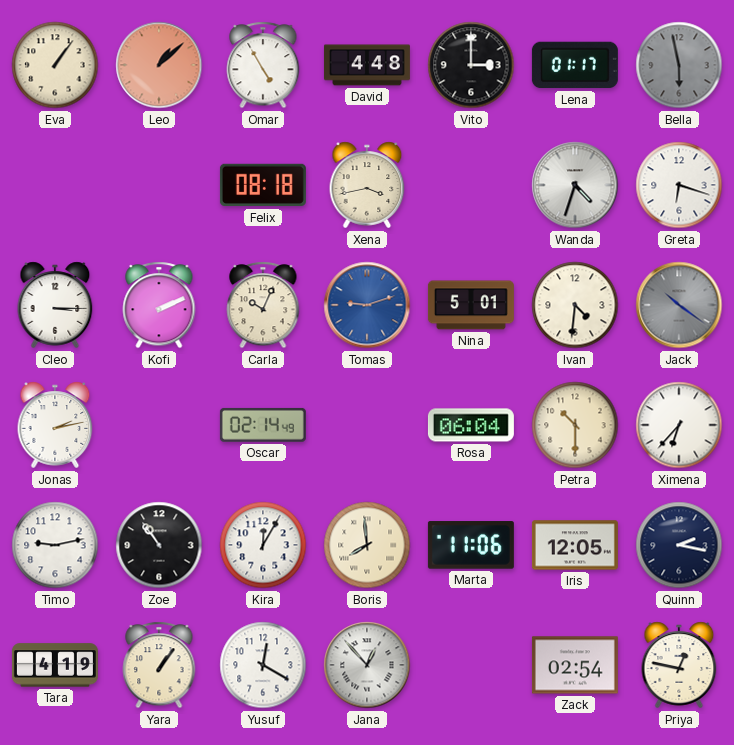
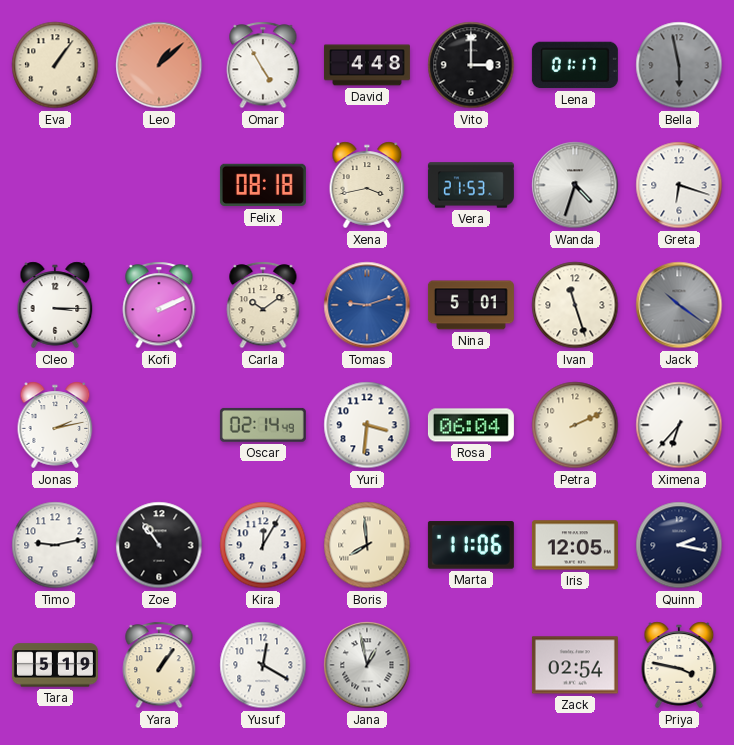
Vera: none -> 21:53
Carla: 10:04 -> 10:09
Ivan: 4:31 -> 11:27
Yuri: none -> 3:31
Petra: 10:30 -> 2:11
Tara: 4:19 -> 5:19
Jana: 12:53 -> 12:58
Priya: 12:47 -> 3:47
